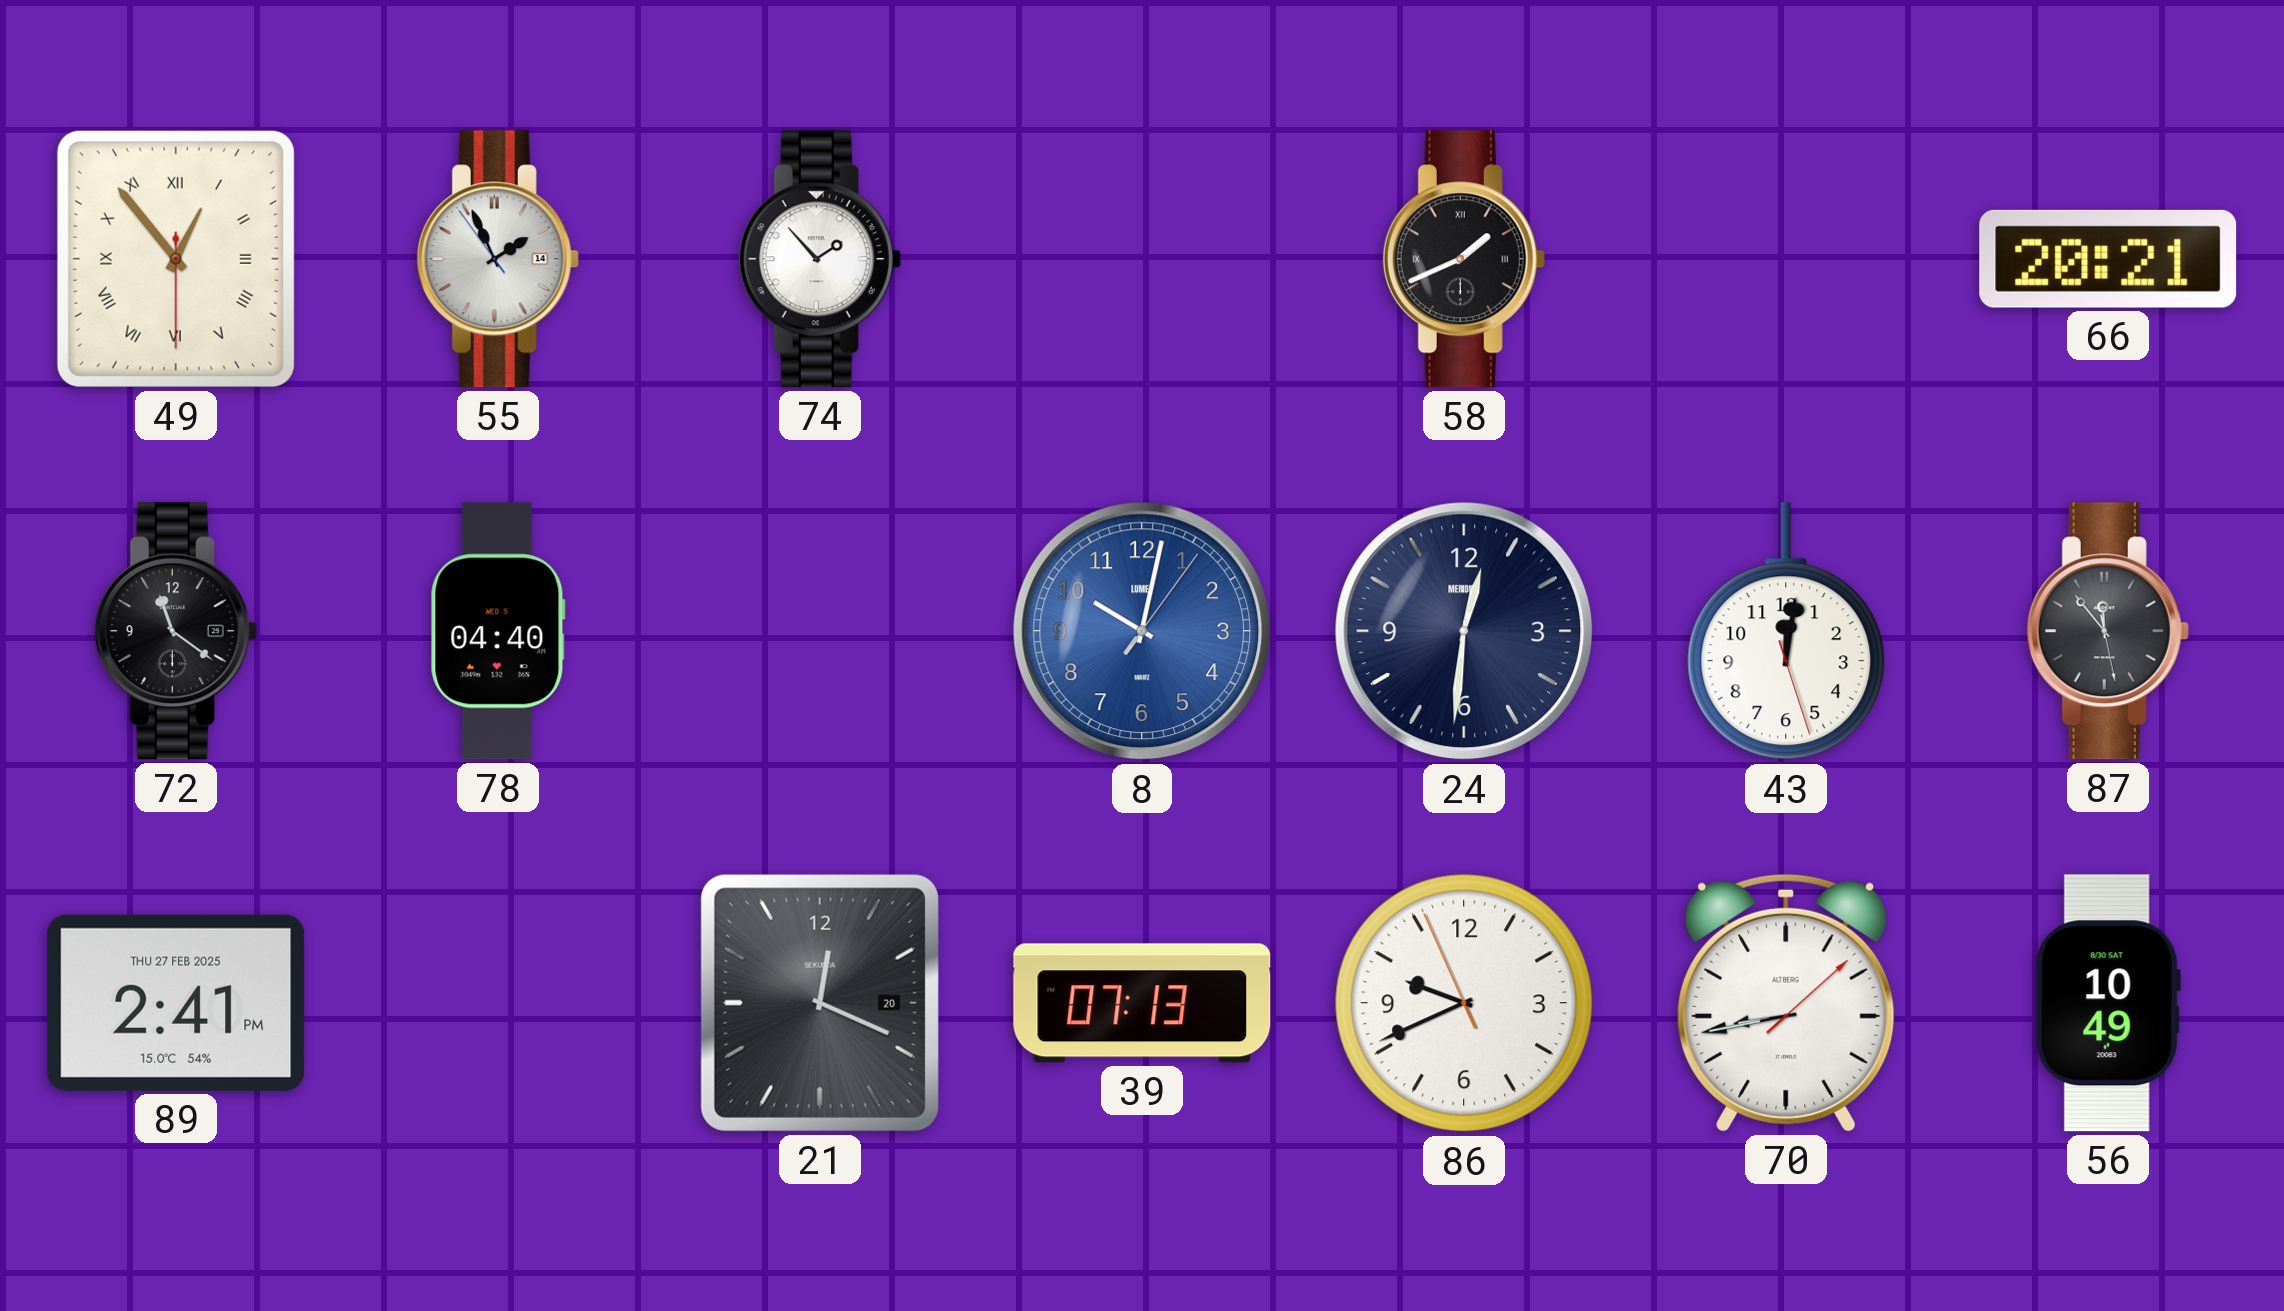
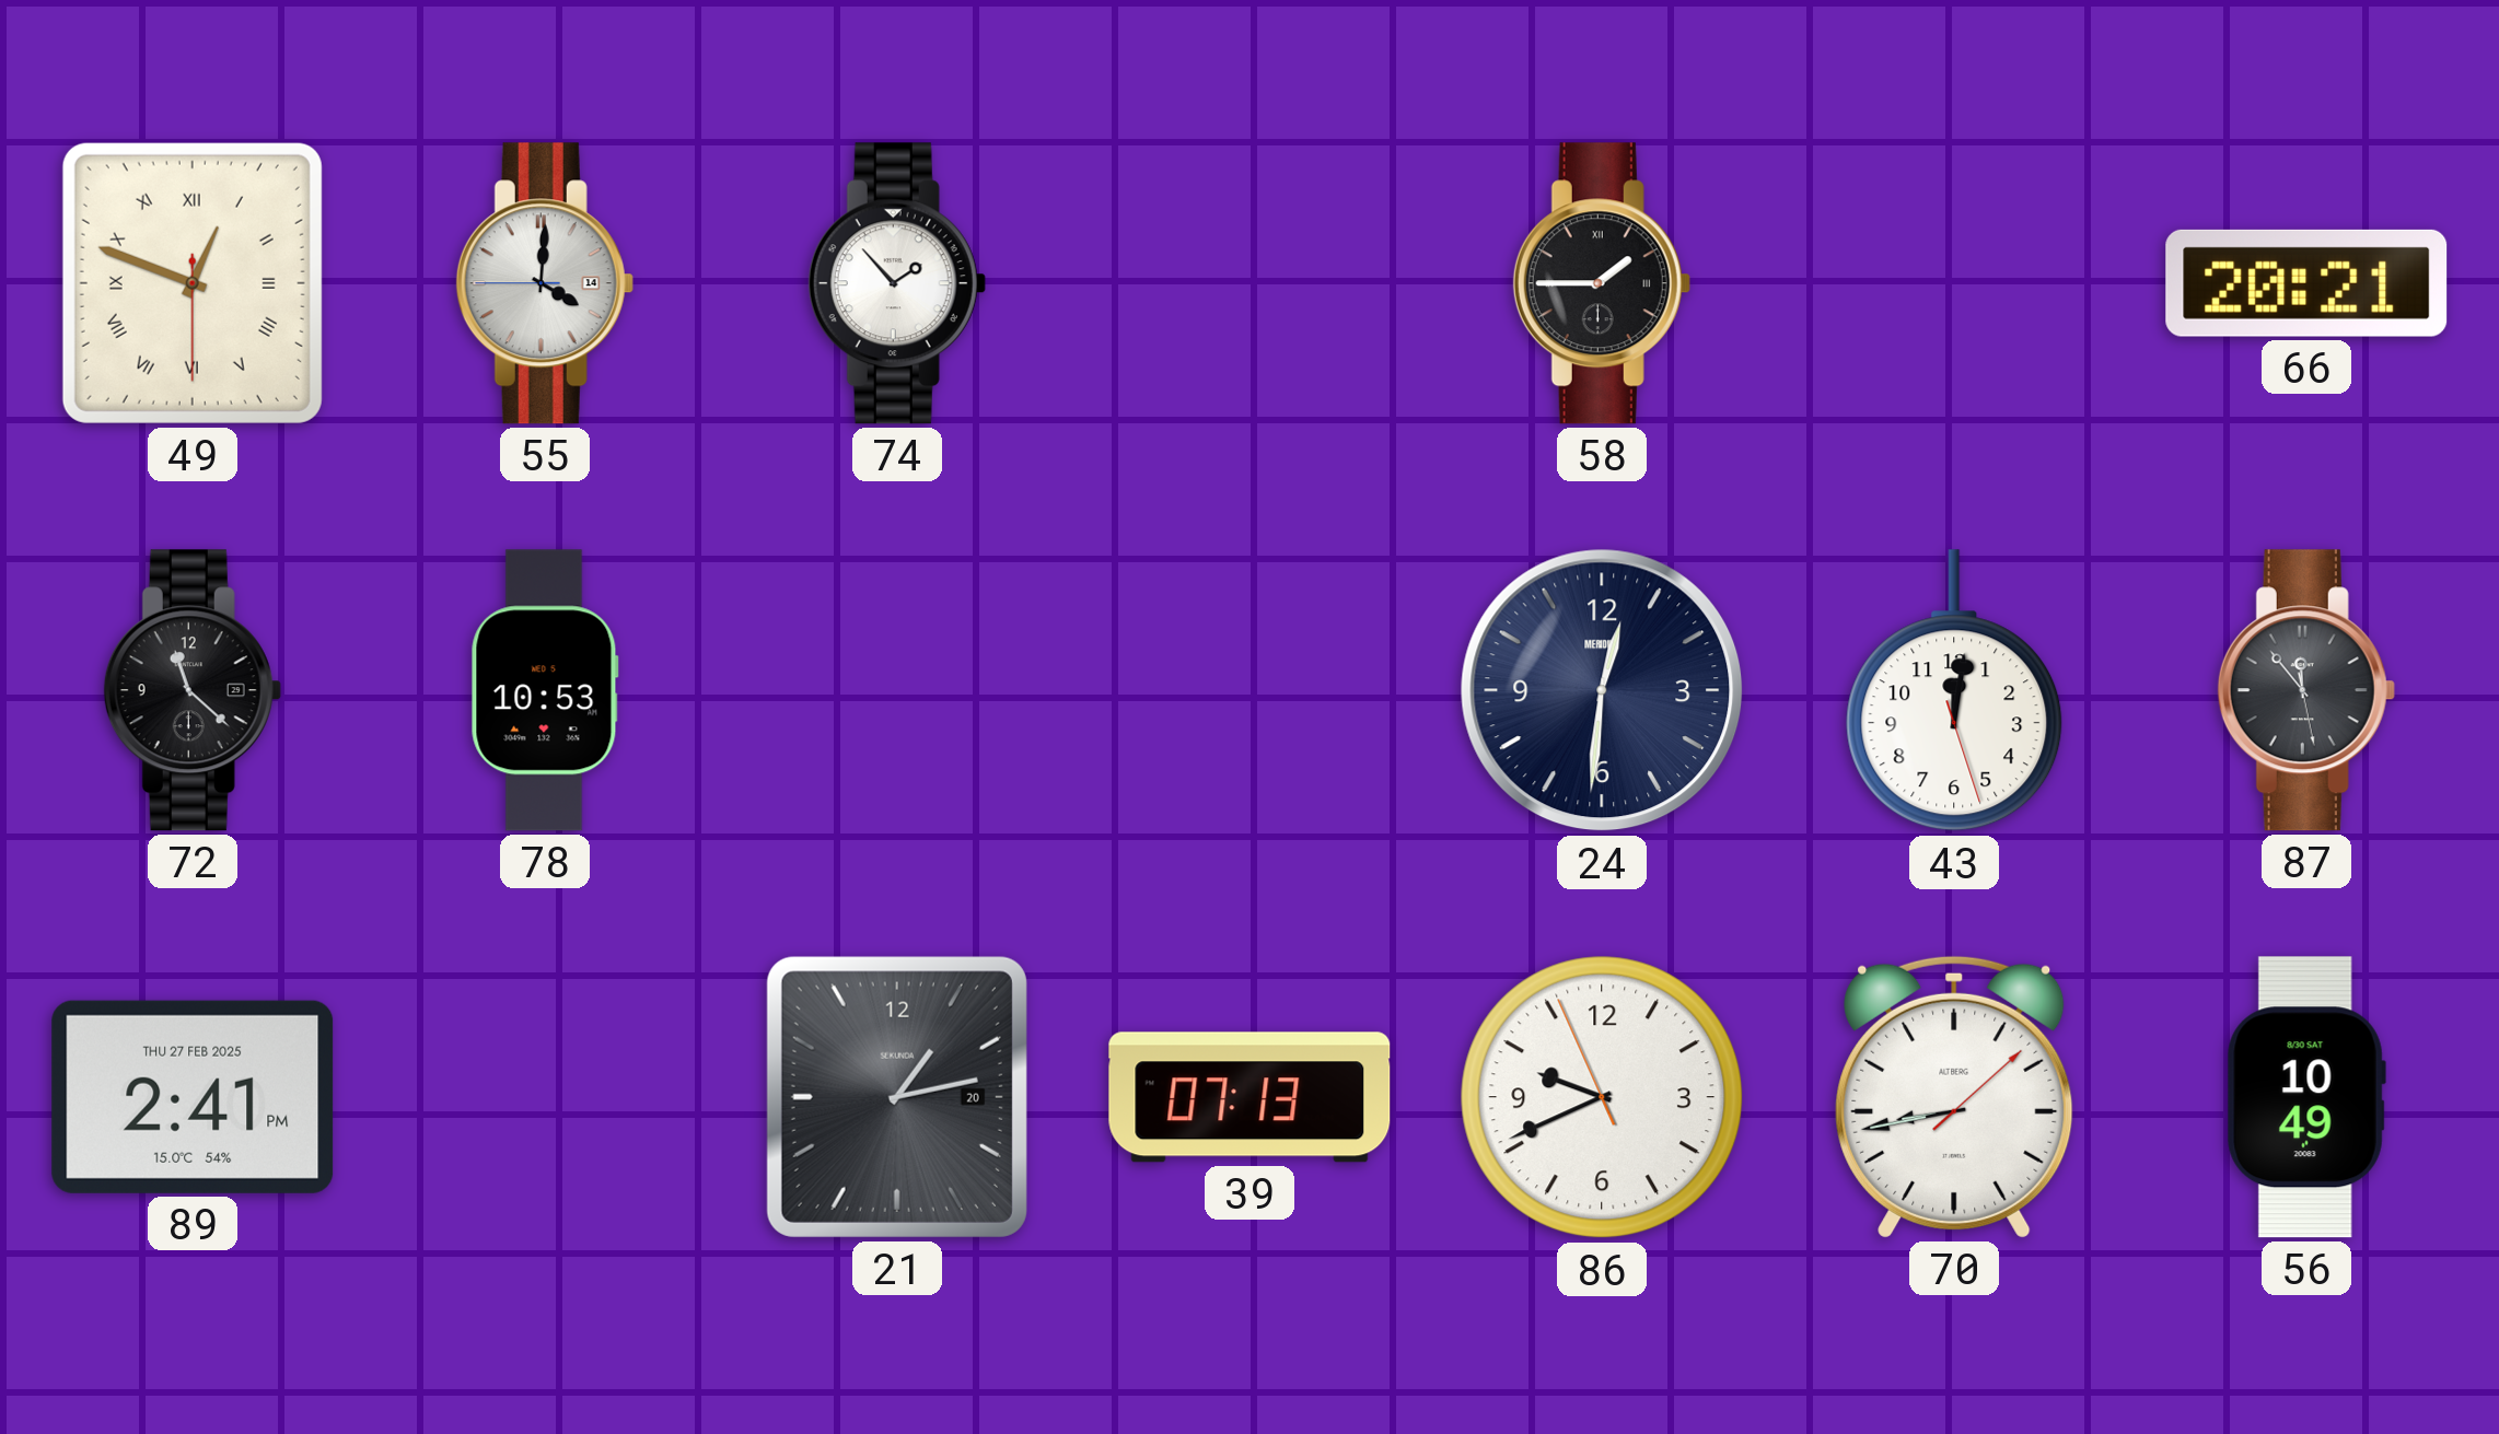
49: 12:53 -> 12:48
55: 1:55 -> 4:00
58: 1:41 -> 1:45
72: 11:21 -> 11:22
78: 04:40 -> 10:53
8: 10:02 -> none
21: 12:19 -> 1:13
